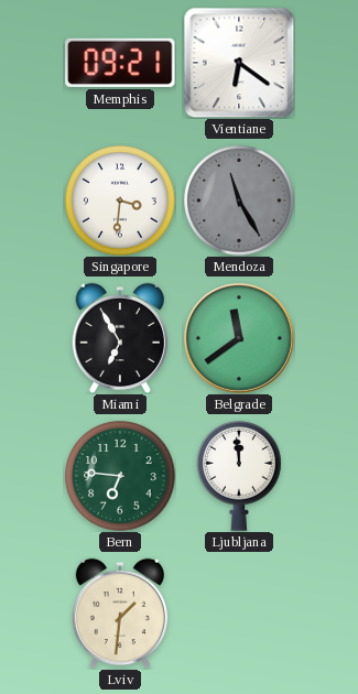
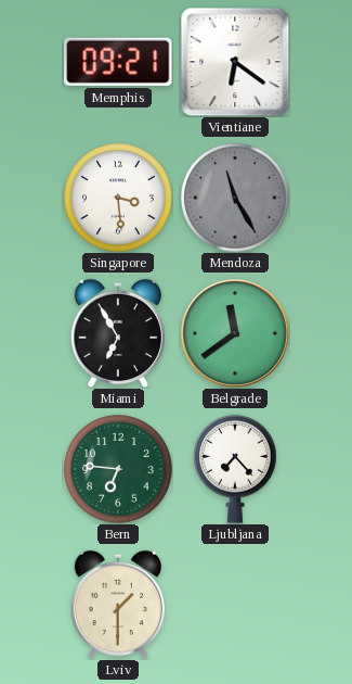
Singapore: 3:31 -> 3:29
Ljubljana: 11:59 -> 7:23
Lviv: 1:31 -> 1:30
